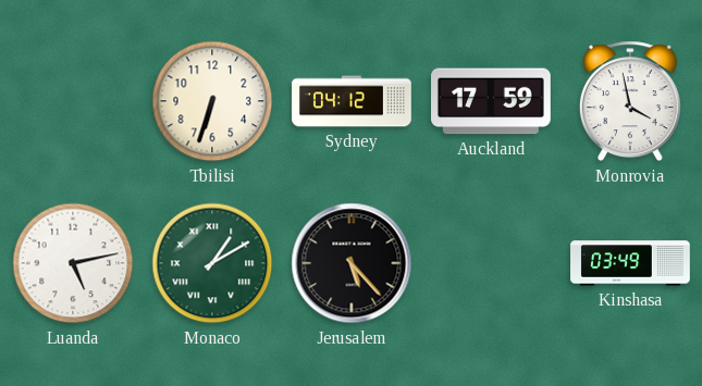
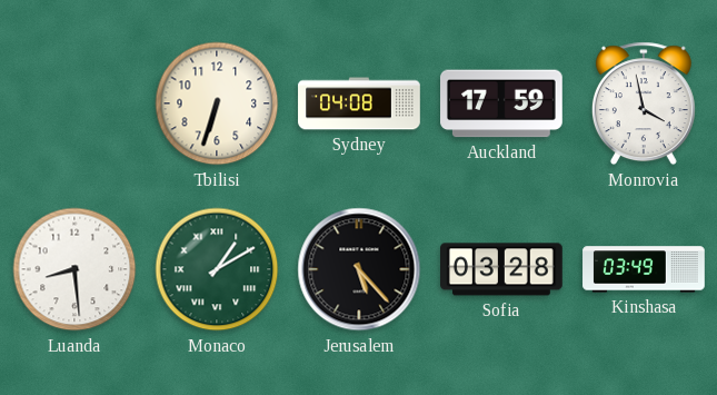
Sydney: 04:12 -> 04:08
Luanda: 5:13 -> 8:29
Sofia: none -> 03:28
